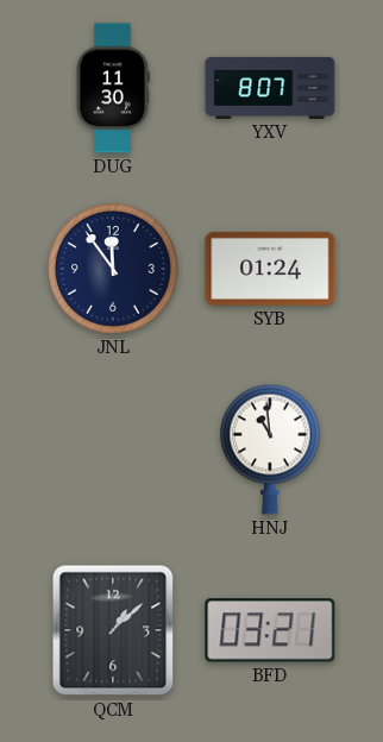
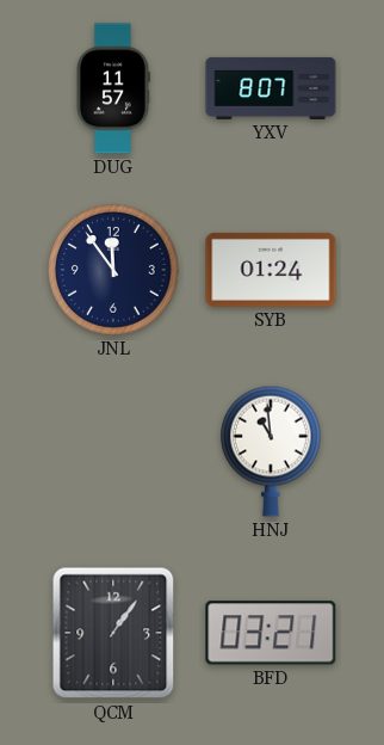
DUG: 11:30 -> 11:57
QCM: 1:08 -> 1:06
